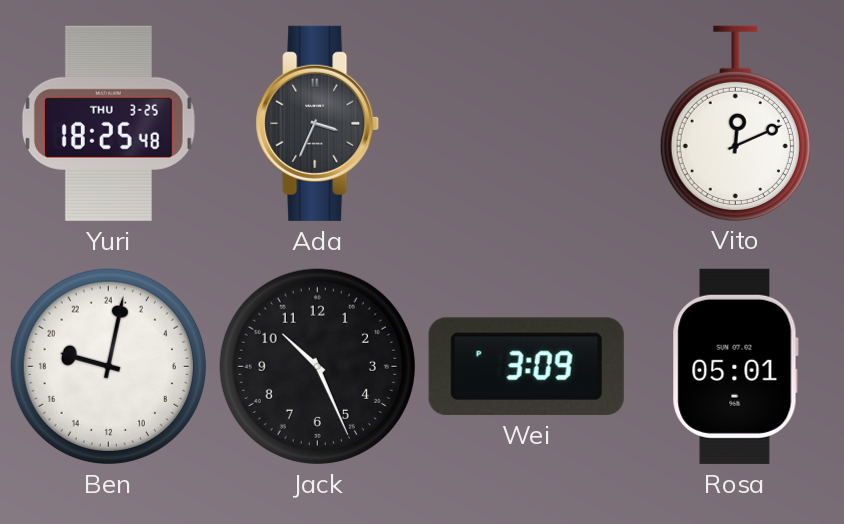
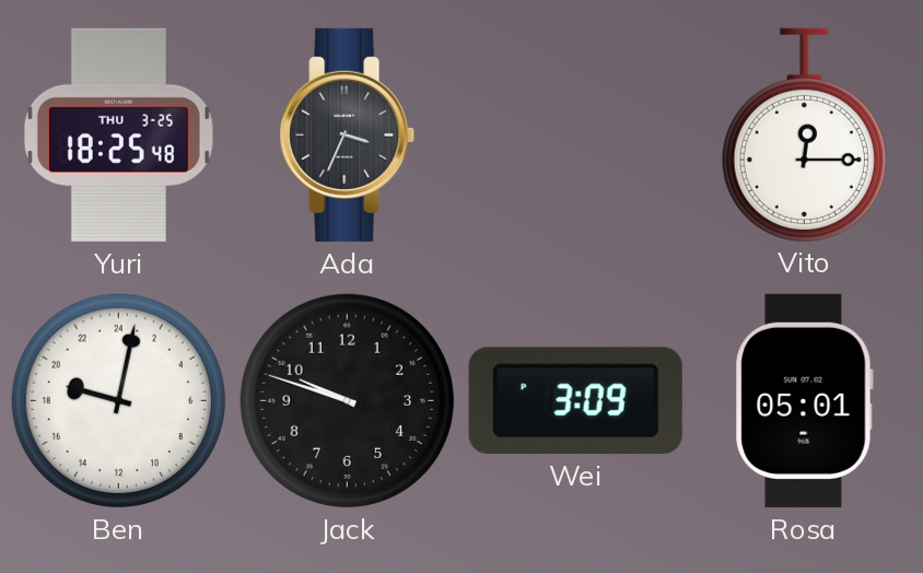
Vito: 12:11 -> 12:15
Jack: 10:26 -> 9:48
